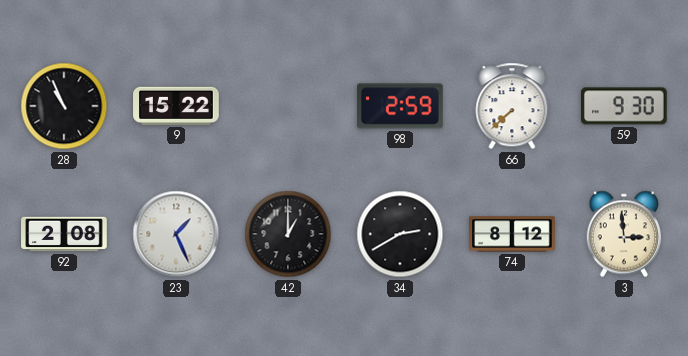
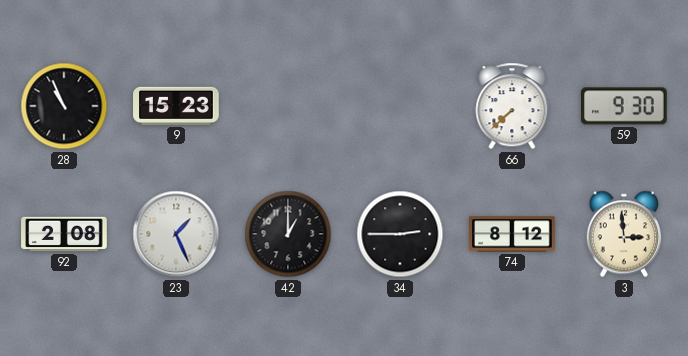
9: 15:22 -> 15:23
98: 2:59 -> none
34: 2:40 -> 2:45
